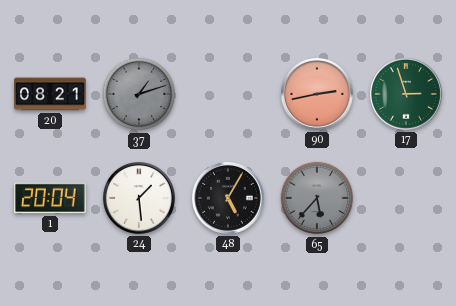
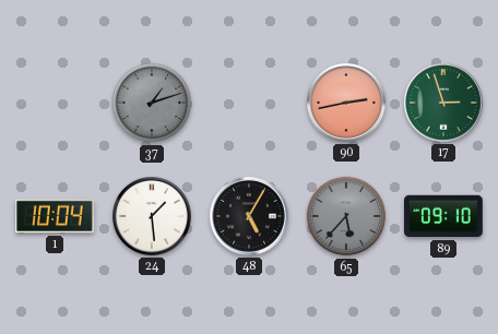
20: 08:21 -> none
1: 20:04 -> 10:04
89: none -> 09:10
